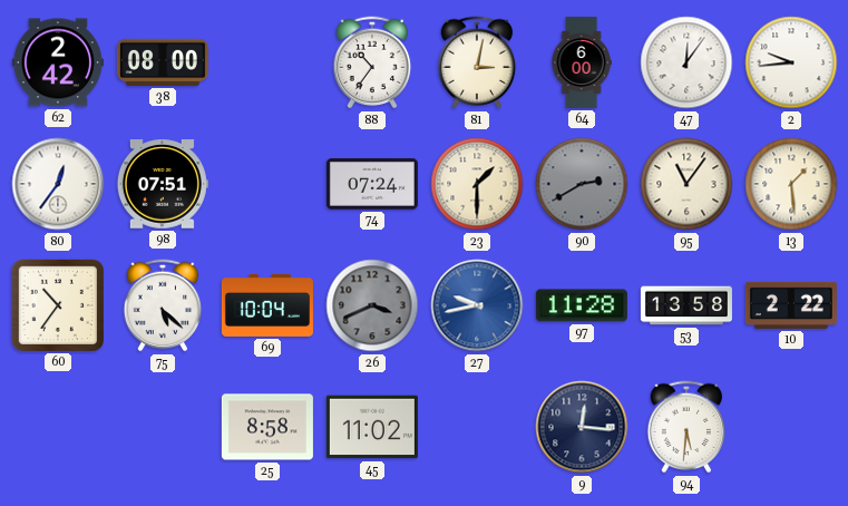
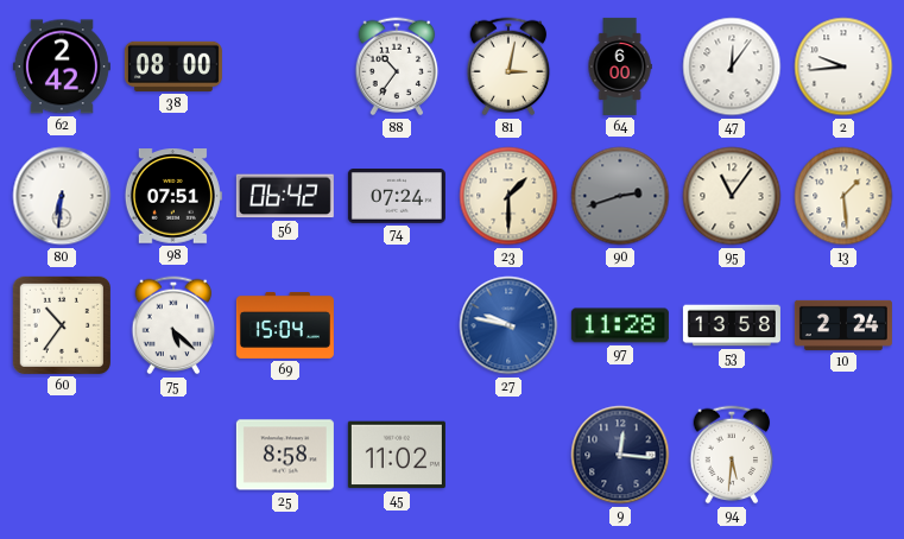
80: 12:36 -> 6:31
56: none -> 06:42
90: 2:40 -> 2:42
69: 10:04 -> 15:04
26: 3:41 -> none
27: 9:43 -> 9:47
10: 2:22 -> 2:24
